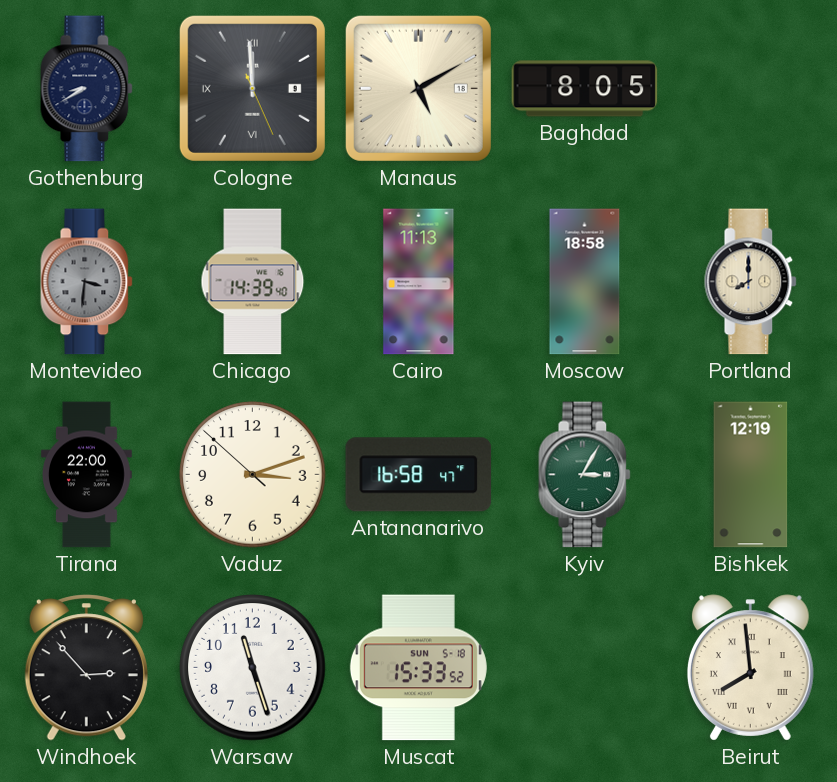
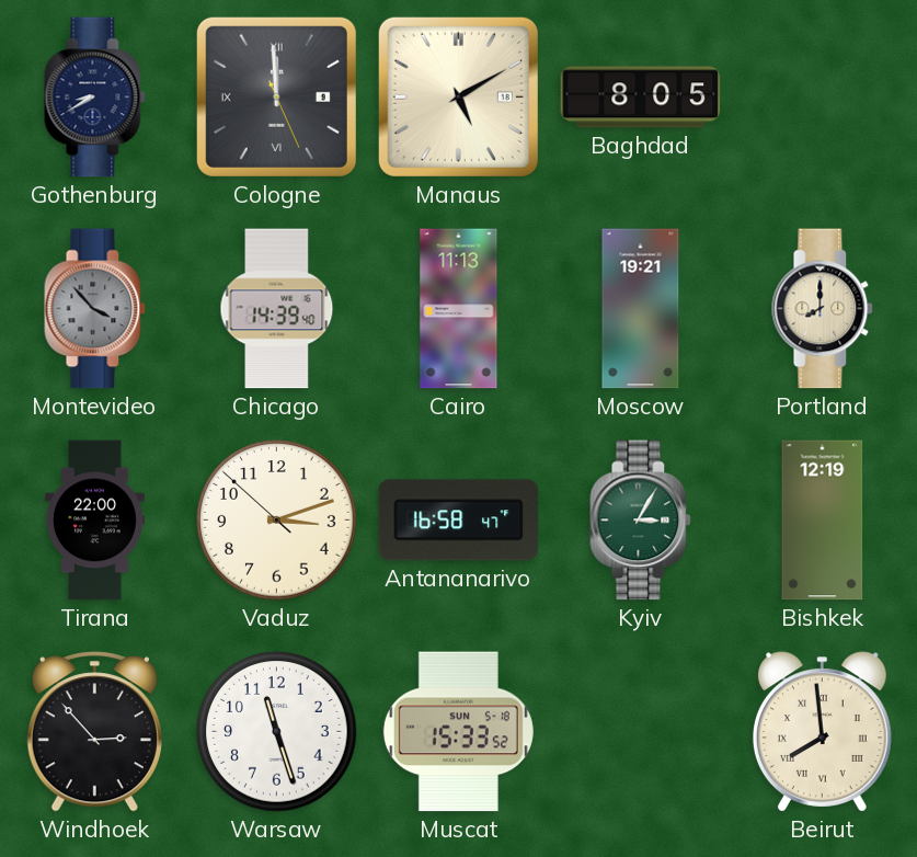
Montevideo: 3:31 -> 3:53
Moscow: 18:58 -> 19:21
